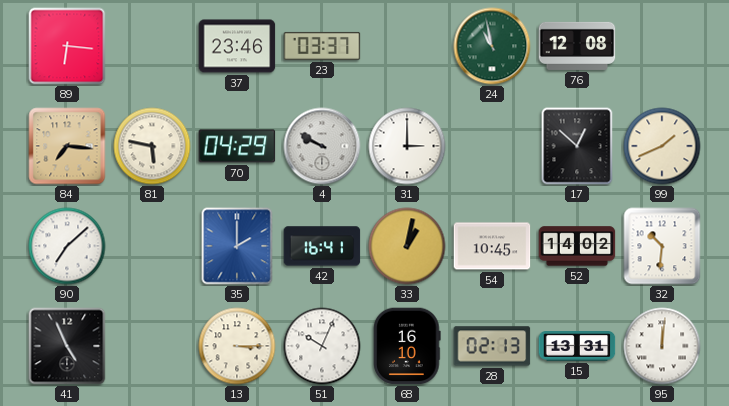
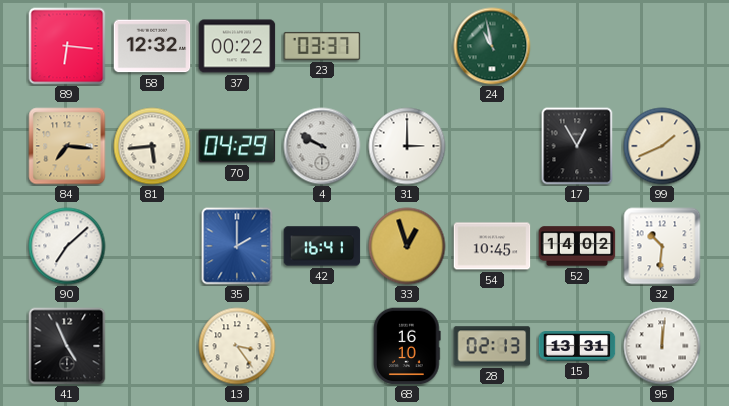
58: none -> 12:32
37: 23:46 -> 00:22
76: 12:08 -> none
81: 5:47 -> 5:44
17: 12:52 -> 12:55
33: 1:02 -> 12:57
13: 3:15 -> 3:24
51: 10:04 -> none
